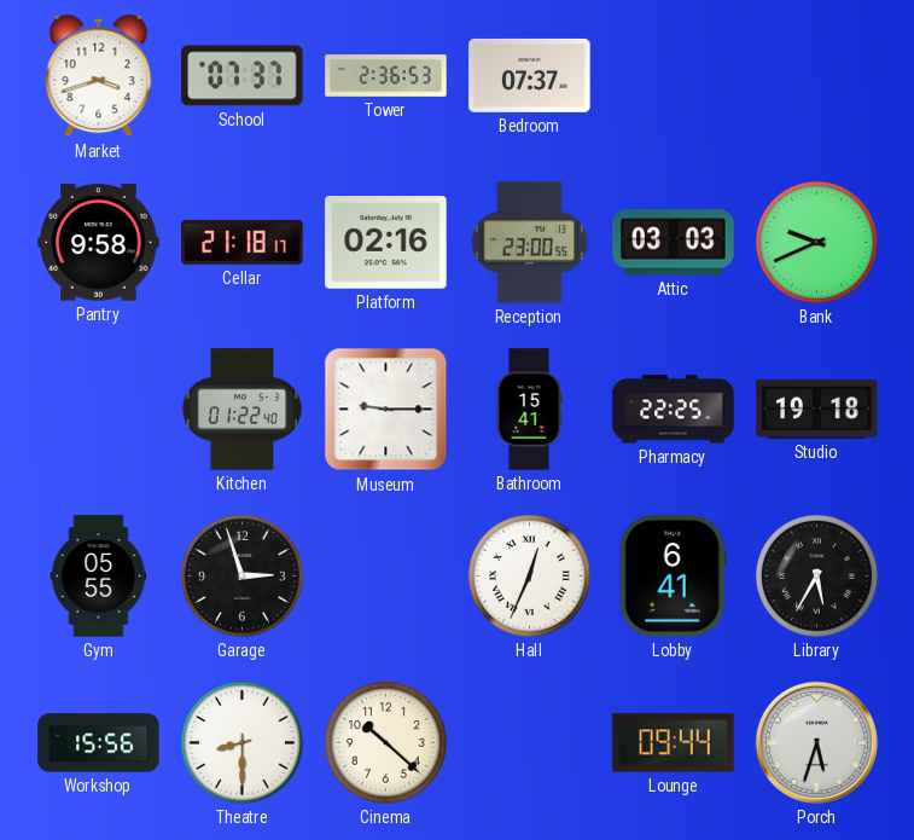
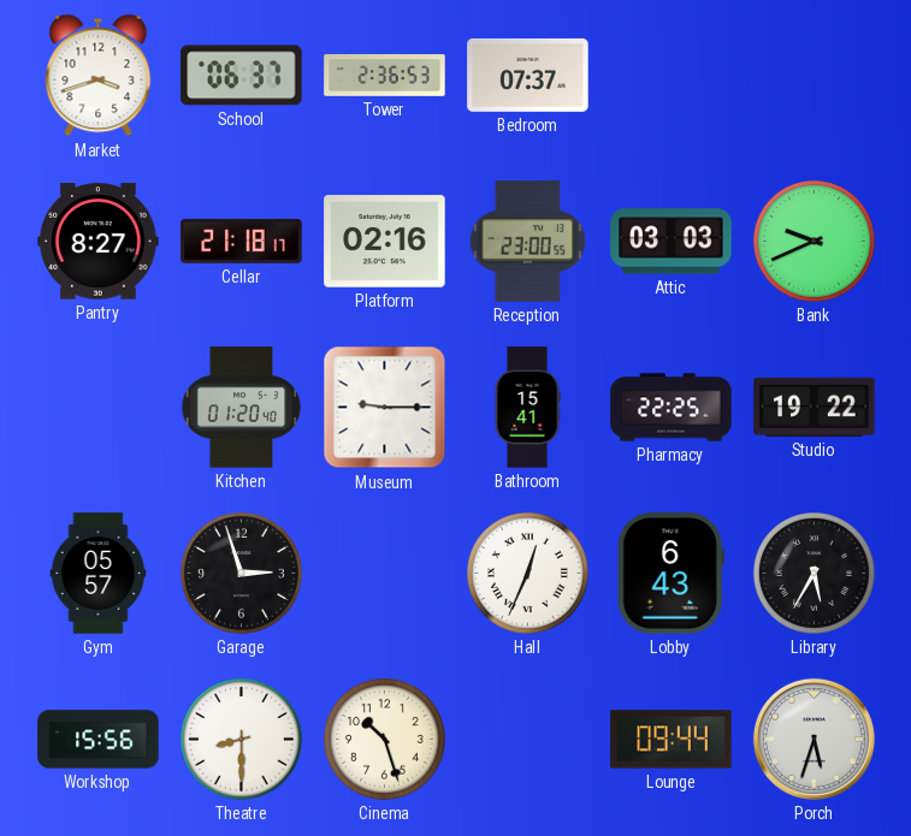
School: 07:37 -> 06:37
Pantry: 9:58 -> 8:27
Kitchen: 01:22 -> 01:20
Studio: 19:18 -> 19:22
Gym: 05:55 -> 05:57
Lobby: 6:41 -> 6:43
Cinema: 10:22 -> 10:27
